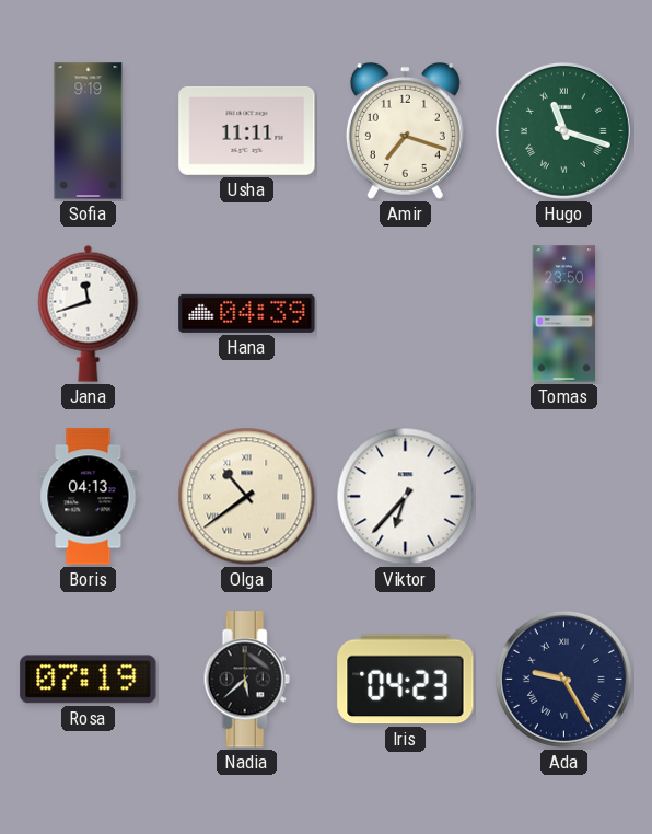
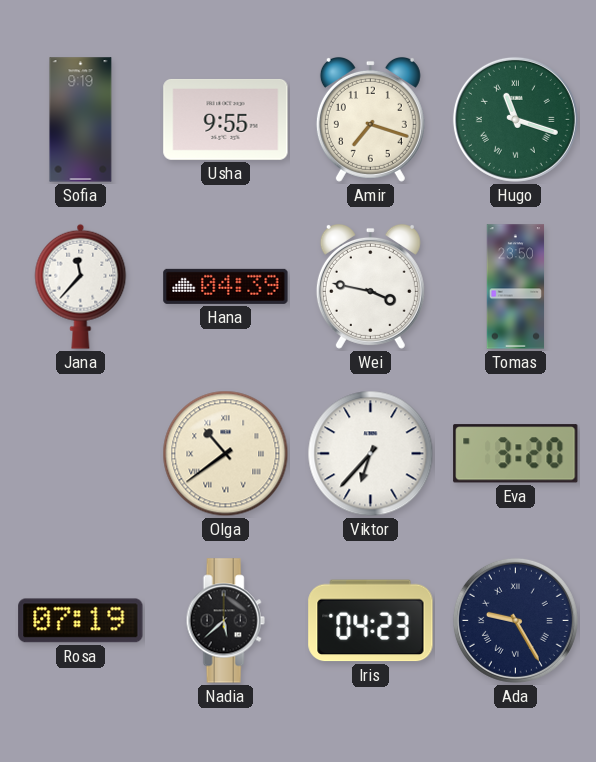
Usha: 11:11 -> 9:55
Jana: 11:42 -> 11:37
Wei: none -> 3:47
Boris: 04:13 -> none
Eva: none -> 3:20
